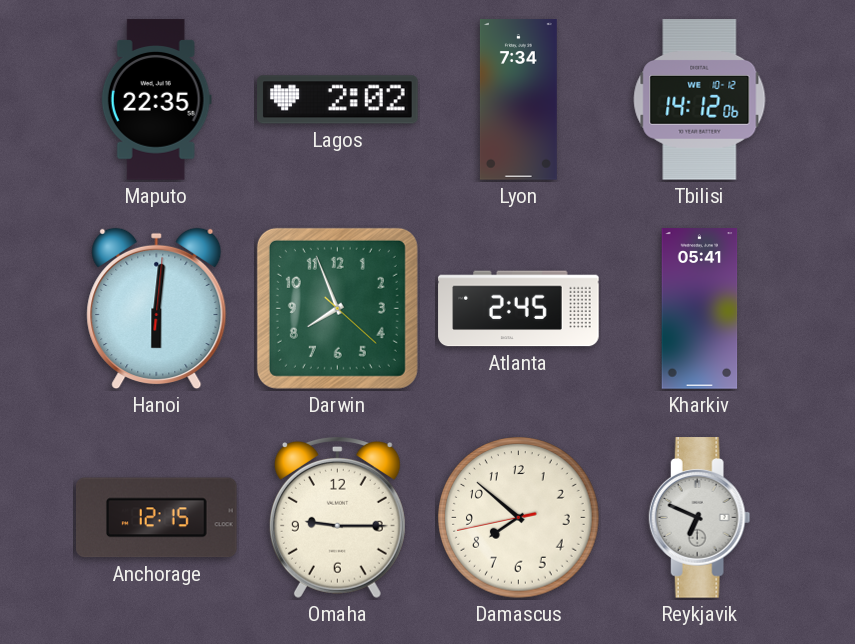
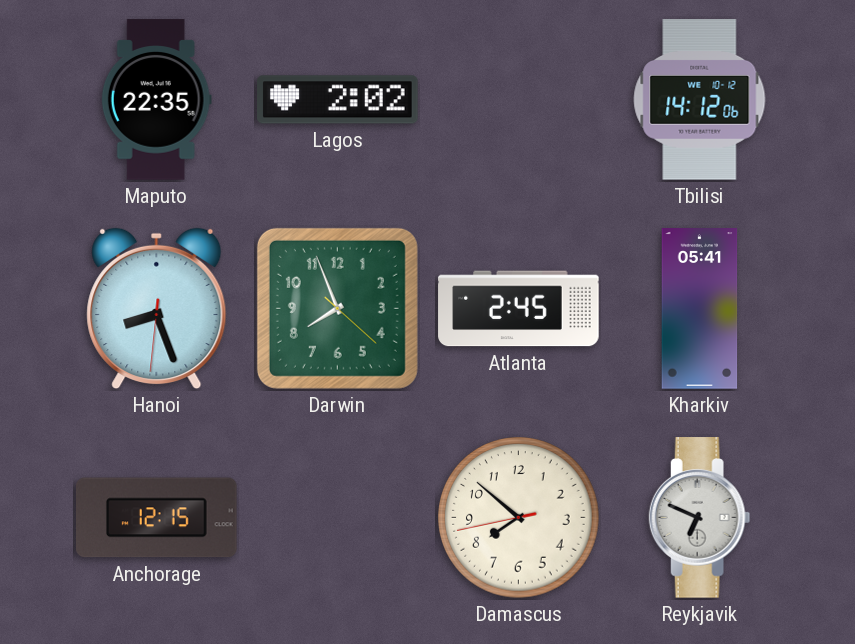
Lyon: 7:34 -> none
Hanoi: 6:01 -> 8:26
Omaha: 9:15 -> none
